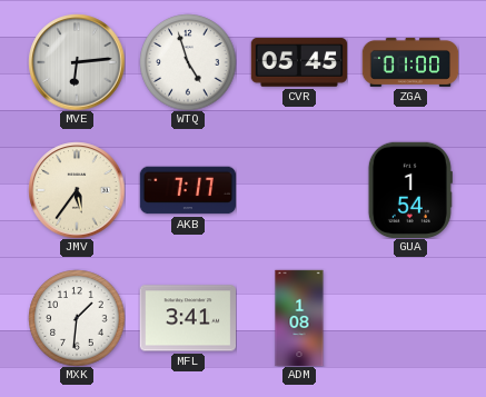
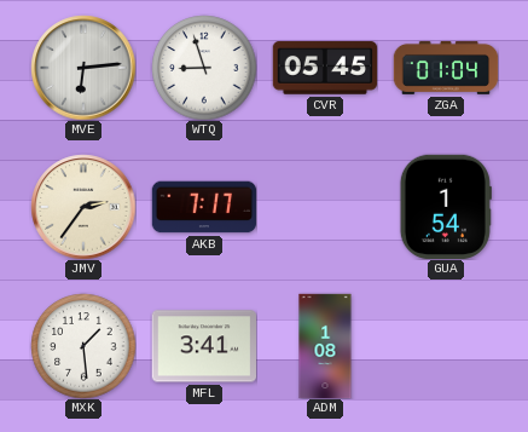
WTQ: 4:57 -> 8:57
ZGA: 01:00 -> 01:04
JMV: 5:36 -> 2:36
MXK: 1:31 -> 1:29
